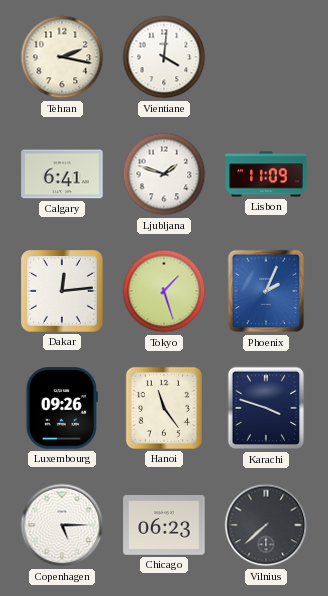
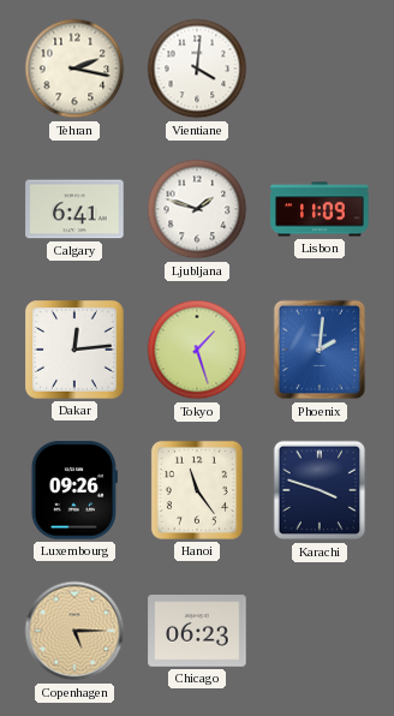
Phoenix: 2:04 -> 2:01
Copenhagen dial: white -> champagne
Vilnius: 7:38 -> none
